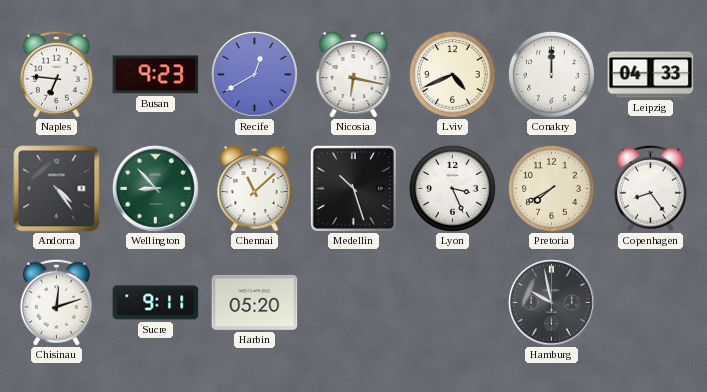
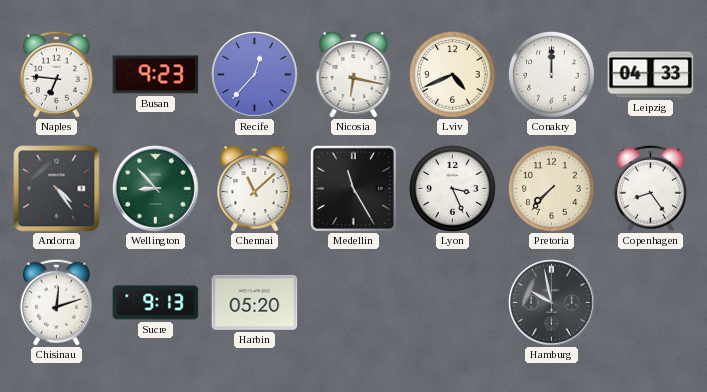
Recife: 12:40 -> 12:37
Medellin: 10:27 -> 11:25
Pretoria: 7:40 -> 7:37
Sucre: 9:11 -> 9:13
